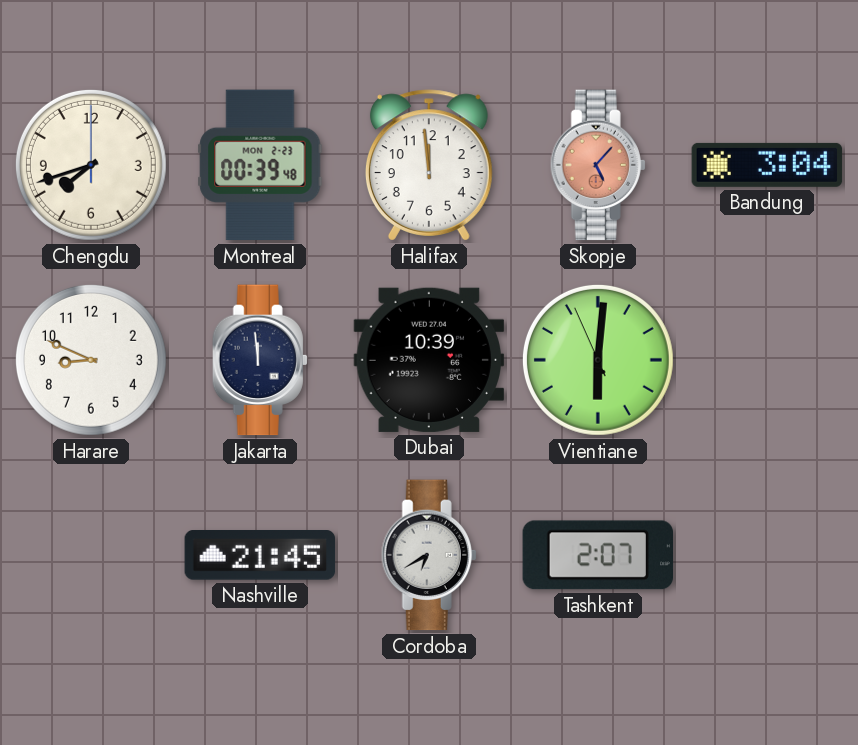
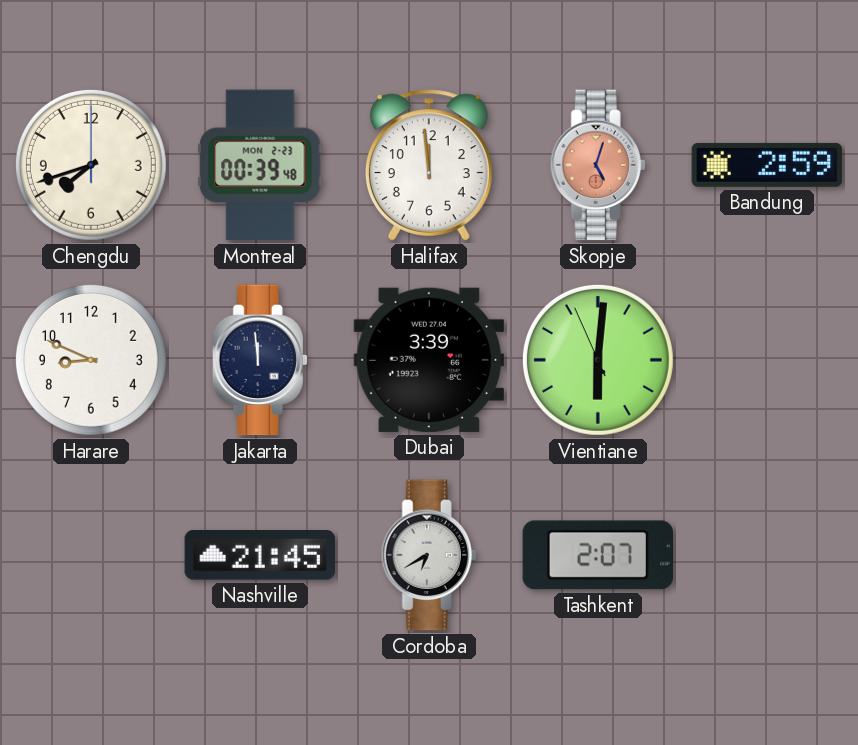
Skopje: 5:07 -> 5:03
Bandung: 3:04 -> 2:59
Dubai: 10:39 -> 3:39
